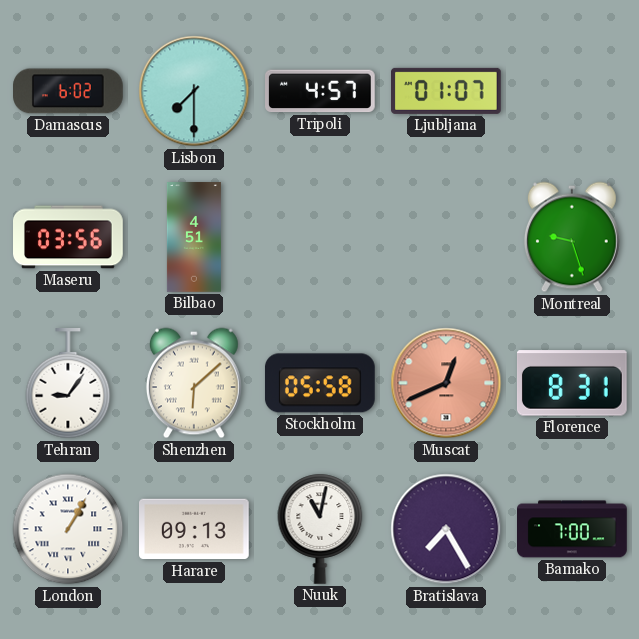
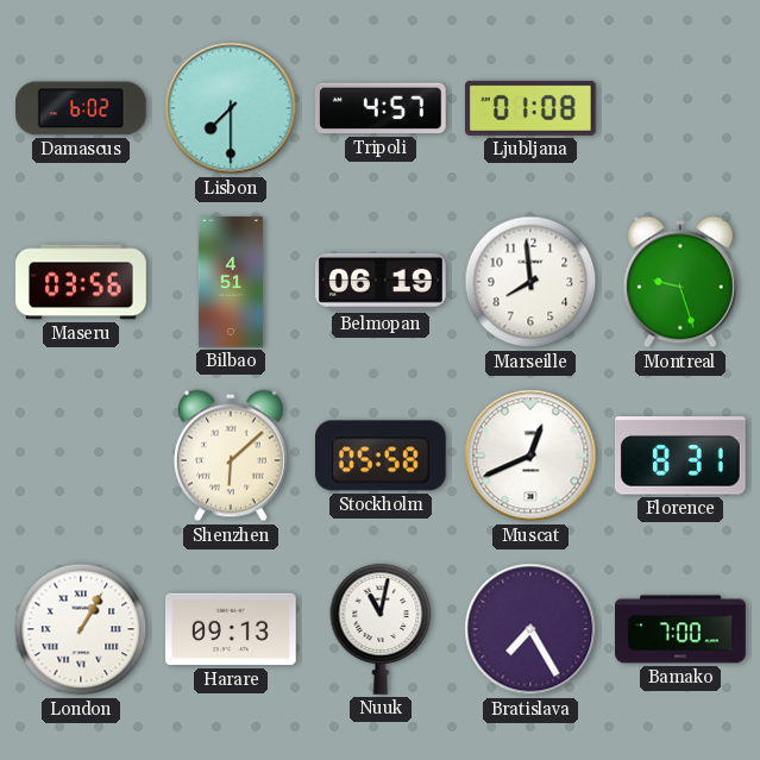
Ljubljana: 01:07 -> 01:08
Belmopan: none -> 06:19
Marseille: none -> 7:59
Tehran: 9:06 -> none
Muscat dial: salmon -> white
